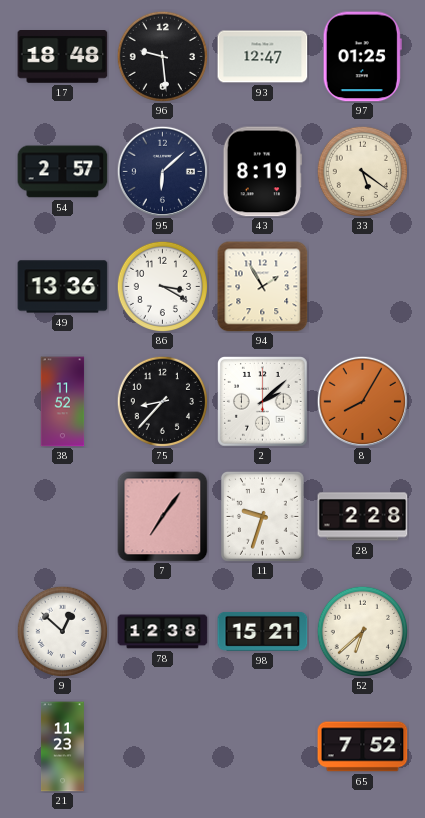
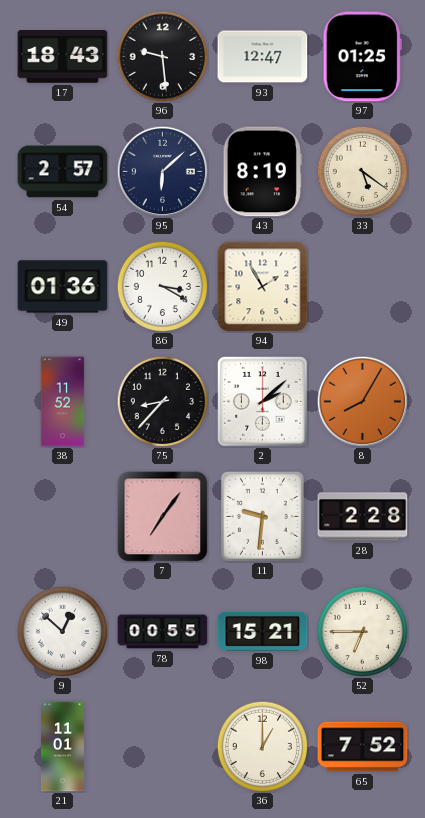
17: 18:48 -> 18:43
49: 13:36 -> 01:36
11: 9:33 -> 9:31
78: 12:38 -> 00:55
52: 6:38 -> 6:45
21: 11:23 -> 11:01
36: none -> 1:00
